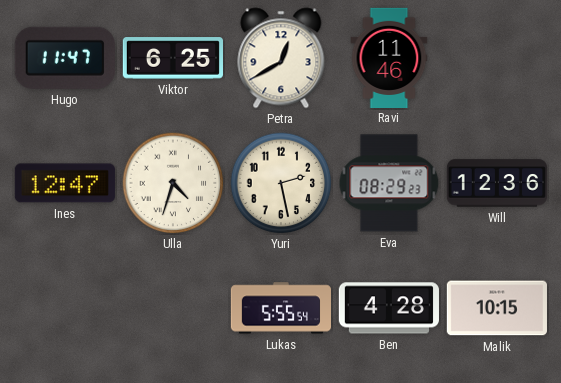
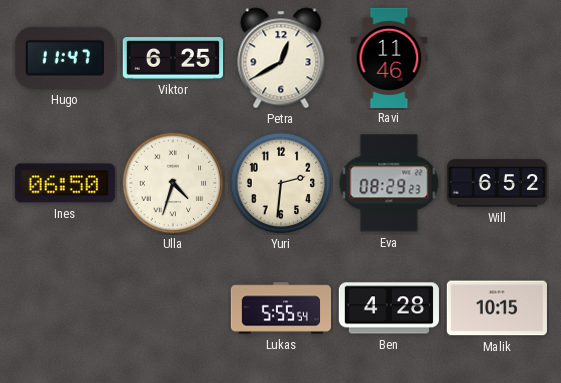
Ines: 12:47 -> 06:50
Yuri: 2:28 -> 2:31
Will: 12:36 -> 6:52
